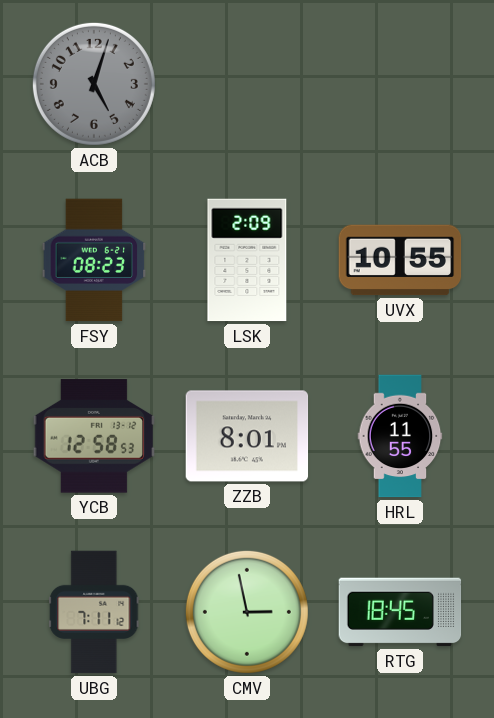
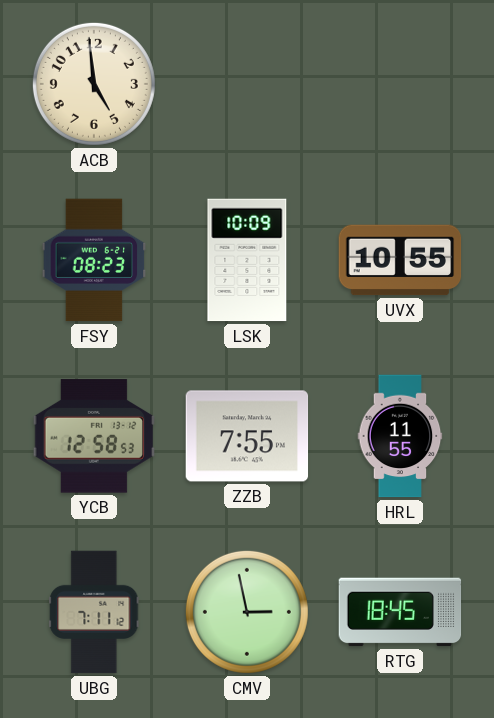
ACB: 5:03 -> 4:59
ACB dial: grey -> cream
LSK: 2:09 -> 10:09
ZZB: 8:01 -> 7:55
